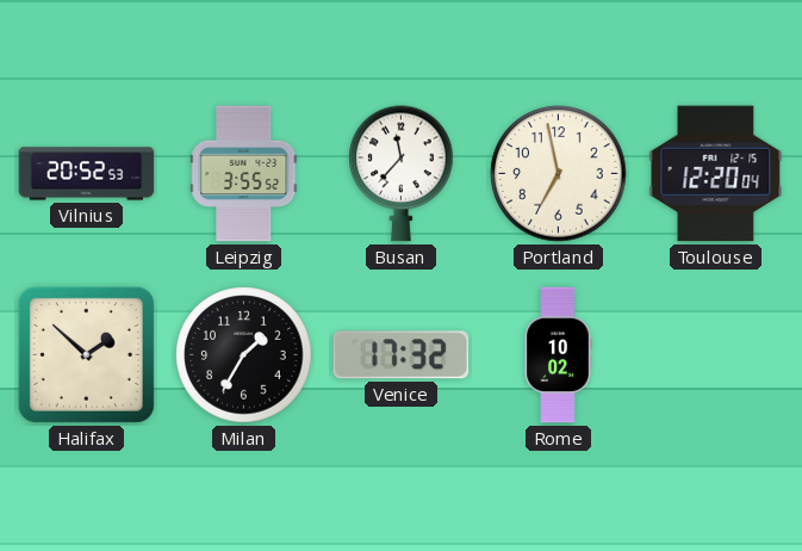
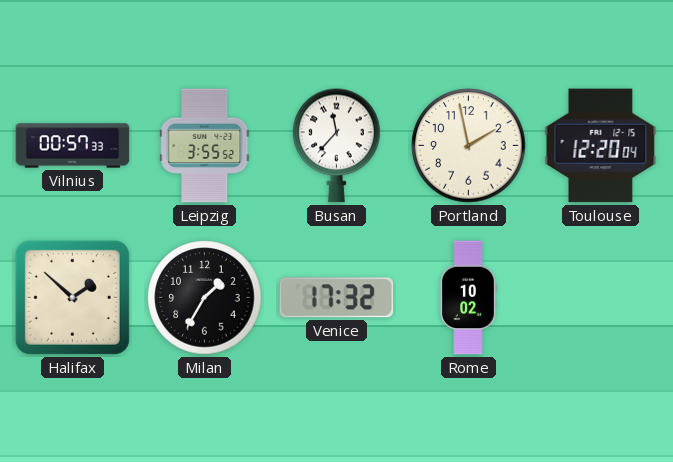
Vilnius: 20:52 -> 00:57
Portland: 6:58 -> 1:58
